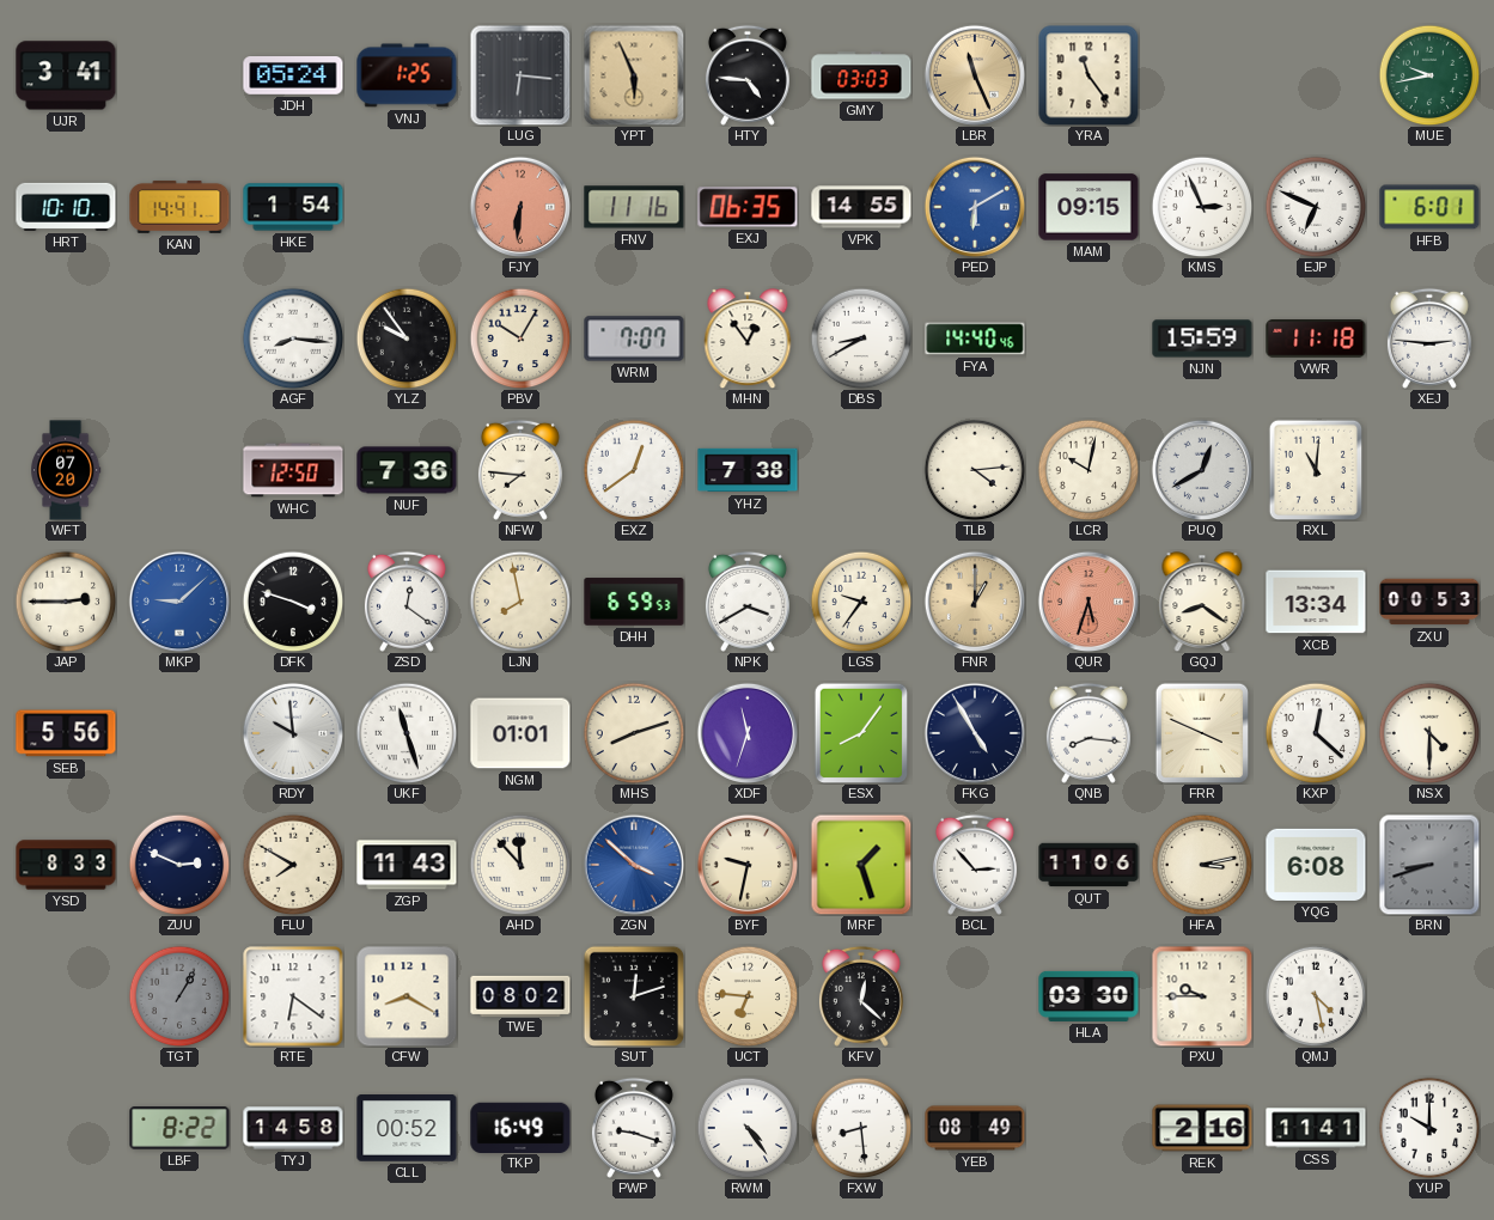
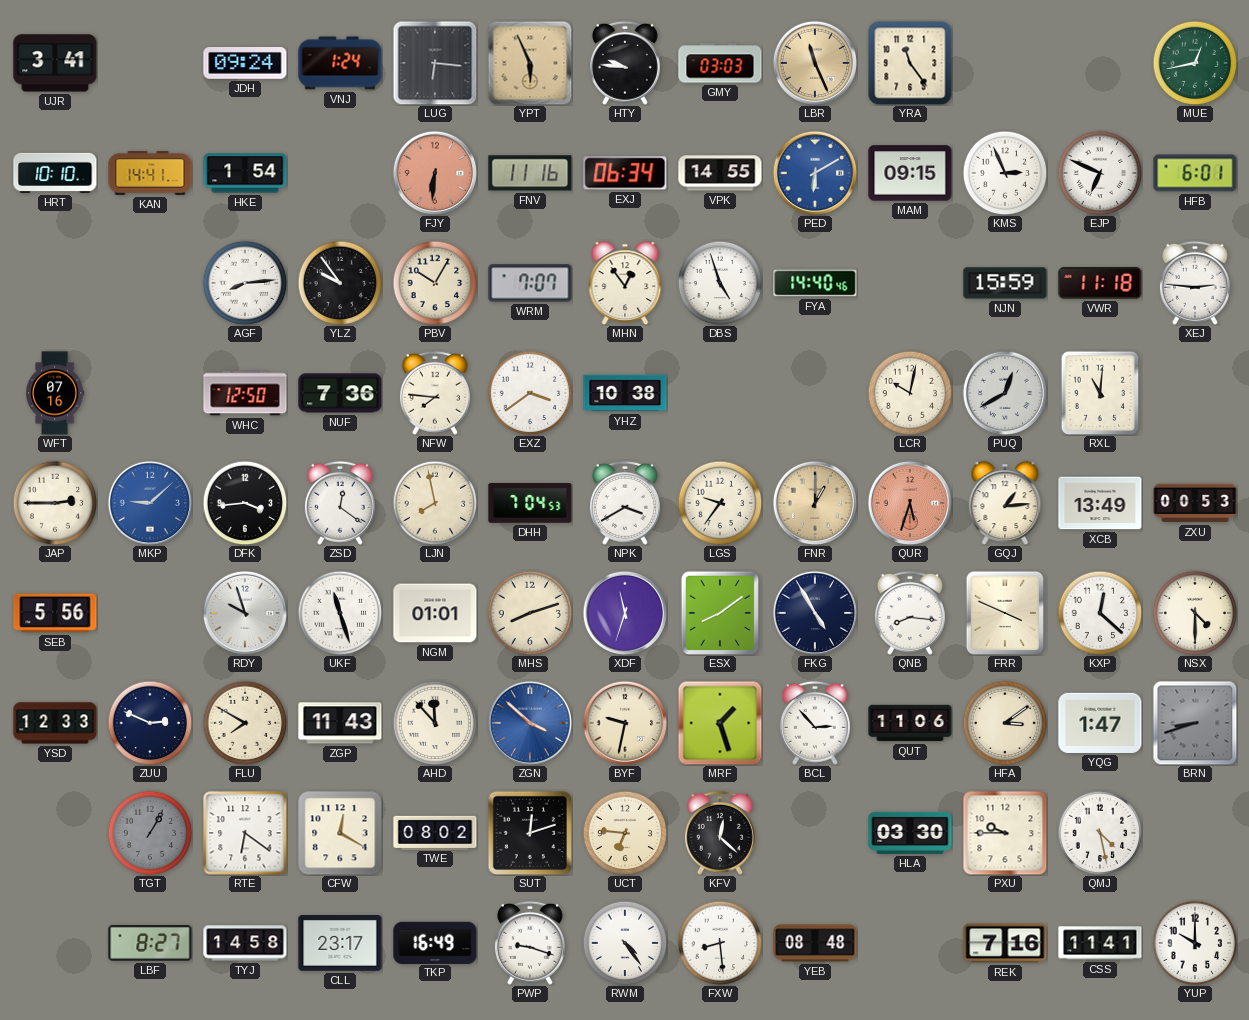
JDH: 05:24 -> 09:24
VNJ: 1:25 -> 1:24
HTY: 4:46 -> 9:46
MUE: 9:43 -> 12:43
EXJ: 06:35 -> 06:34
AGF: 8:16 -> 8:14
DBS: 8:40 -> 4:57
WFT: 07:20 -> 07:16
EXZ: 12:39 -> 3:39
YHZ: 7:38 -> 10:38
TLB: 4:14 -> none
DFK: 3:48 -> 3:44
DHH: 6:59 -> 7:04
GQJ: 8:21 -> 1:14
XCB: 13:34 -> 13:49
RDY: 9:59 -> 9:57
ESX: 8:06 -> 8:09
YSD: 8:33 -> 12:33
HFA: 3:13 -> 3:09
YQG: 6:08 -> 1:47
CFW: 8:20 -> 12:20
LBF: 8:22 -> 8:27
CLL: 00:52 -> 23:17
YEB: 08:49 -> 08:48
REK: 2:16 -> 7:16
